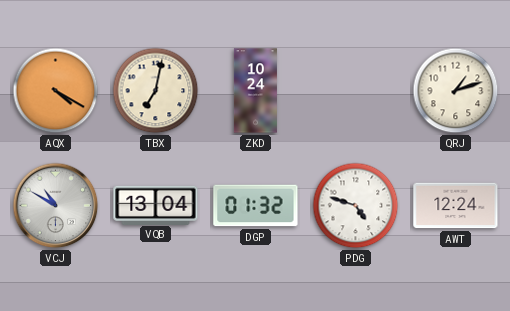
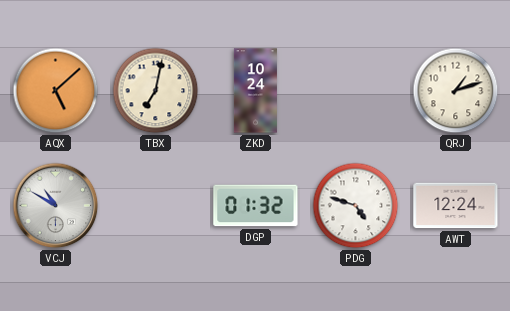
AQX: 4:20 -> 5:08
VQB: 13:04 -> none
